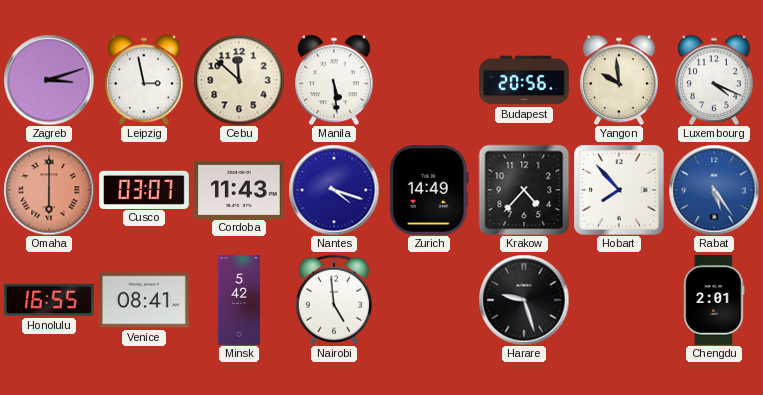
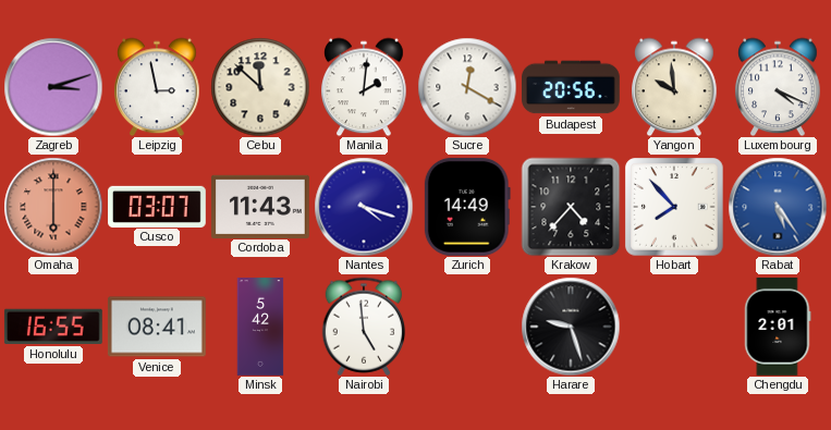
Manila: 5:29 -> 2:01
Sucre: none -> 12:20
